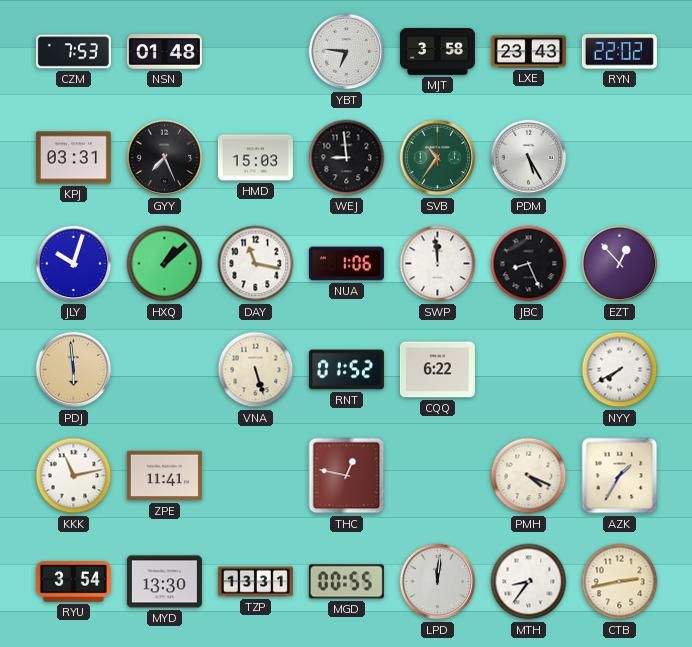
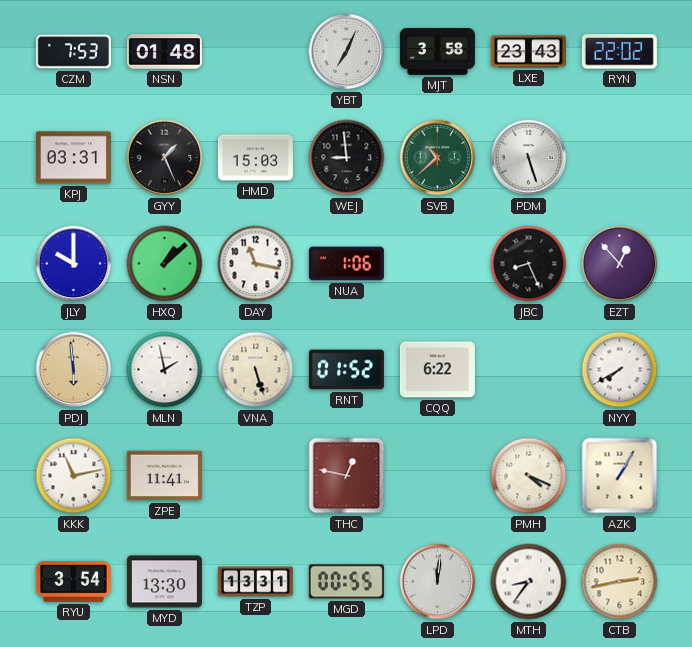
YBT: 6:46 -> 7:04
GYY: 7:26 -> 1:26
SVB: 10:36 -> 10:38
PDM: 5:25 -> 5:27
JLY: 10:03 -> 10:00
SWP: 11:59 -> none
MLN: none -> 1:58
AZK: 1:35 -> 1:05
